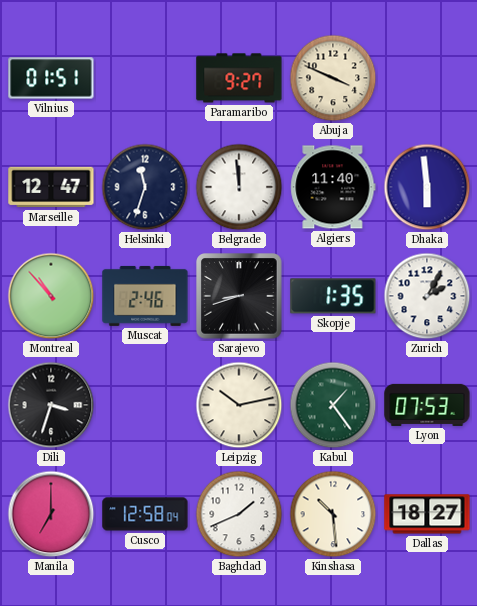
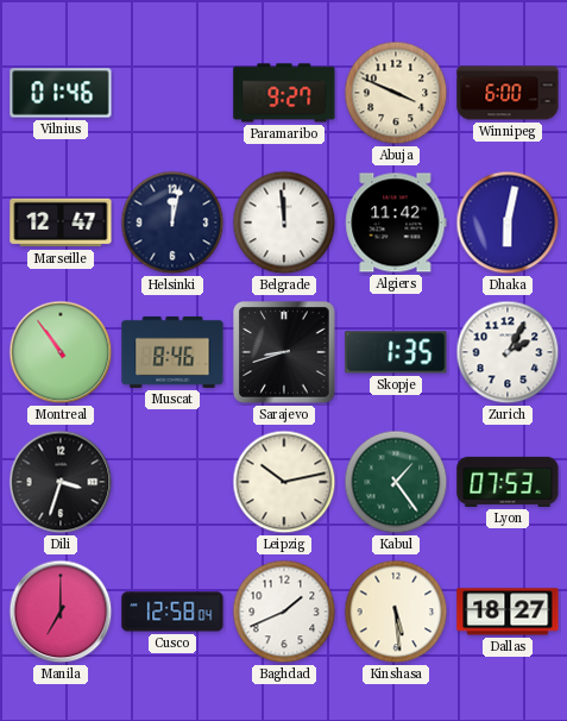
Vilnius: 01:51 -> 01:46
Winnipeg: none -> 6:00
Helsinki: 11:33 -> 12:02
Algiers: 11:40 -> 11:42
Dhaka: 5:59 -> 6:02
Montreal: 10:53 -> 10:54
Muscat: 2:46 -> 8:46
Kinshasa: 10:29 -> 5:29
